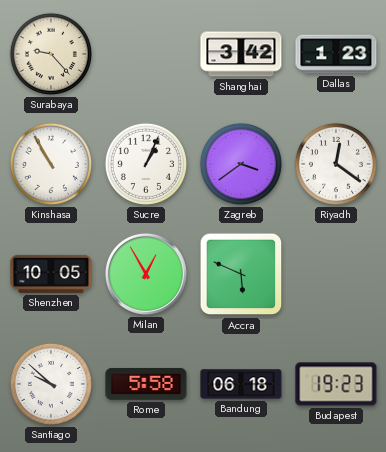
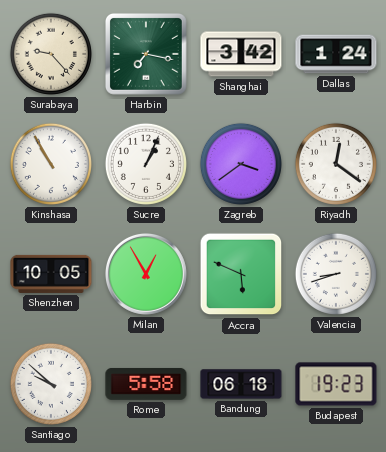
Harbin: none -> 7:17
Dallas: 1:23 -> 1:24
Valencia: none -> 8:42
